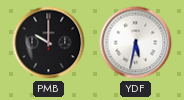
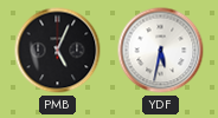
PMB: 10:00 -> 5:04
